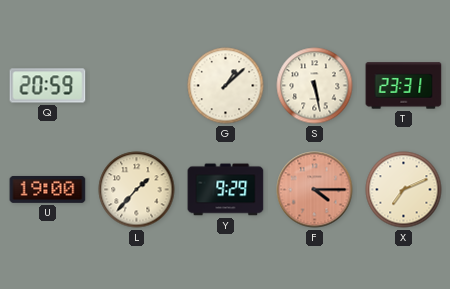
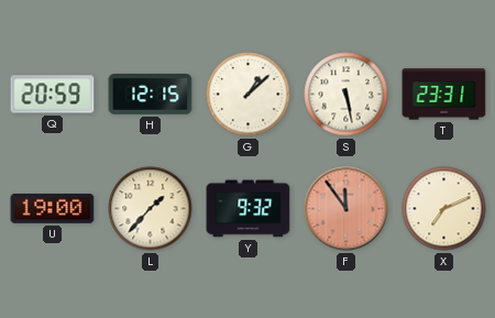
H: none -> 12:15
Y: 9:29 -> 9:32
F: 4:15 -> 11:54
